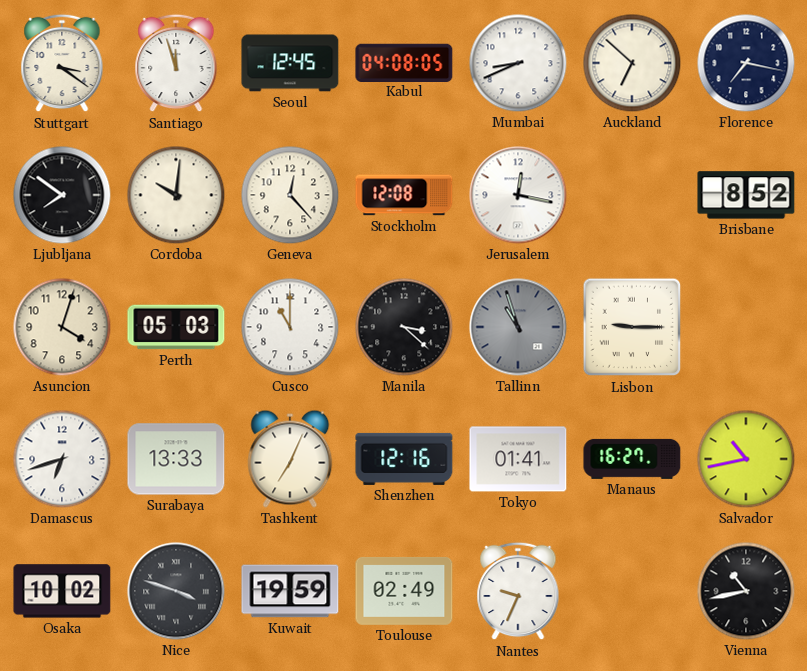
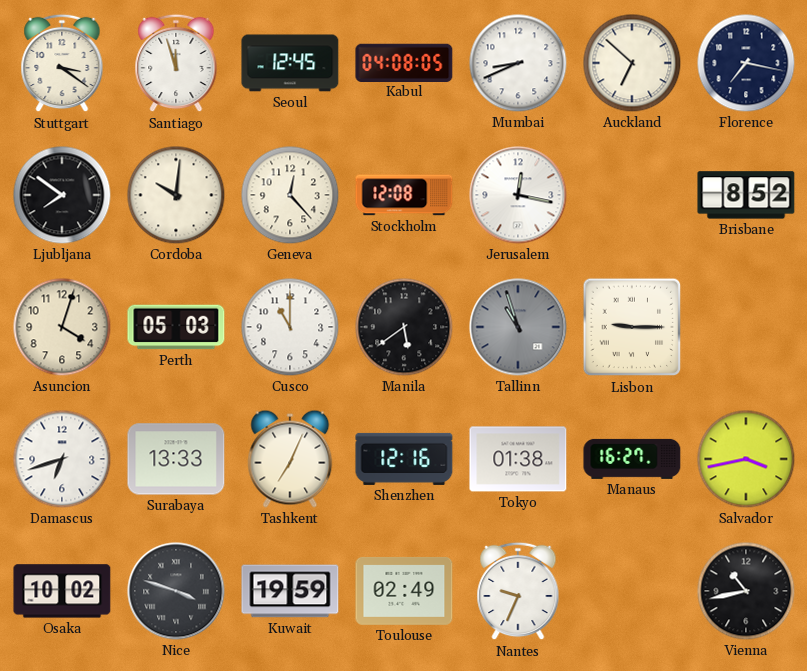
Manila: 3:22 -> 5:39
Tokyo: 01:41 -> 01:38
Salvador: 10:43 -> 3:43
